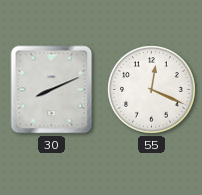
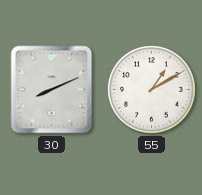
55: 12:19 -> 1:10
